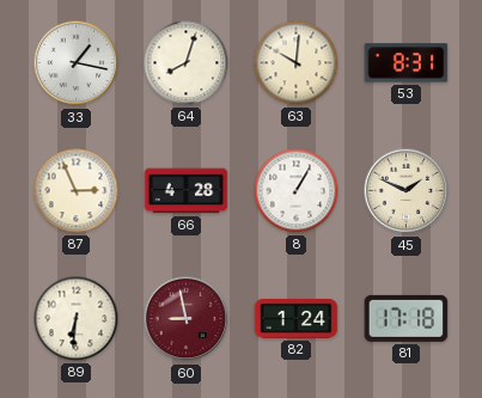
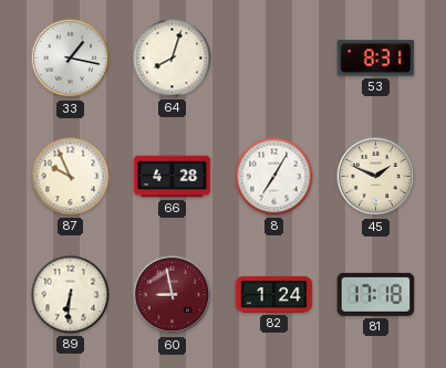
63: 10:01 -> none
87: 2:56 -> 9:56
8: 1:05 -> 7:05
